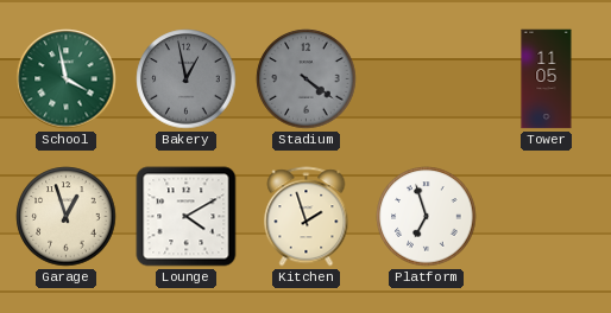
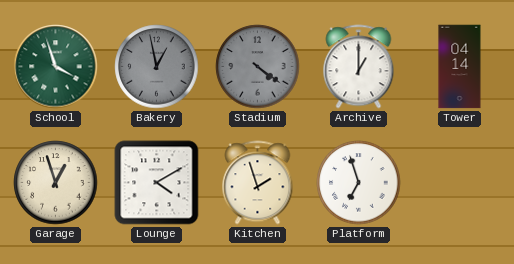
School: 3:58 -> 3:57
Archive: none -> 1:00
Tower: 11:05 -> 04:14
